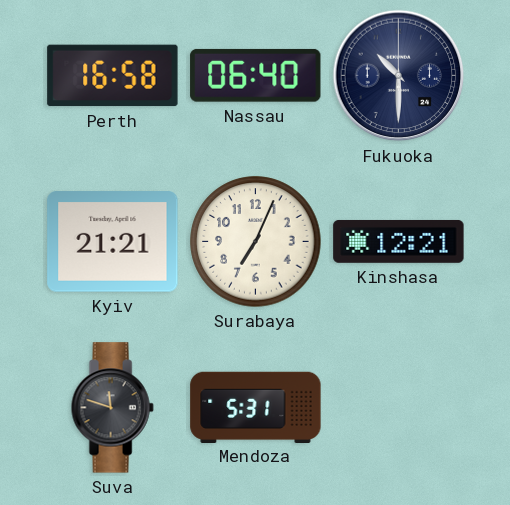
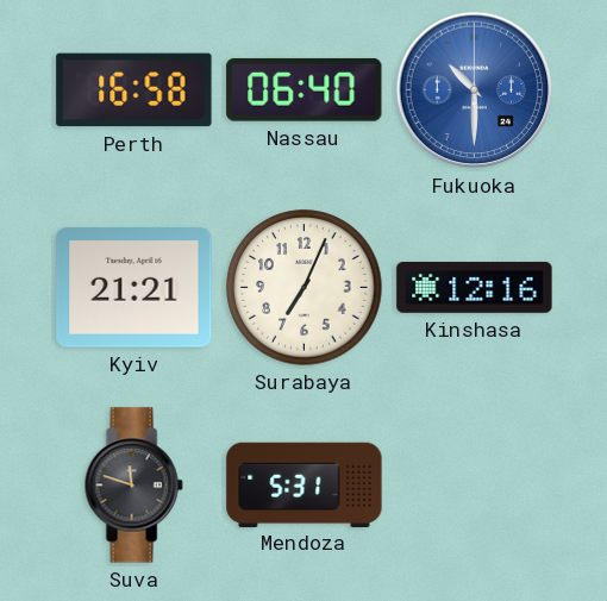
Fukuoka dial: navy -> blue
Kinshasa: 12:21 -> 12:16
